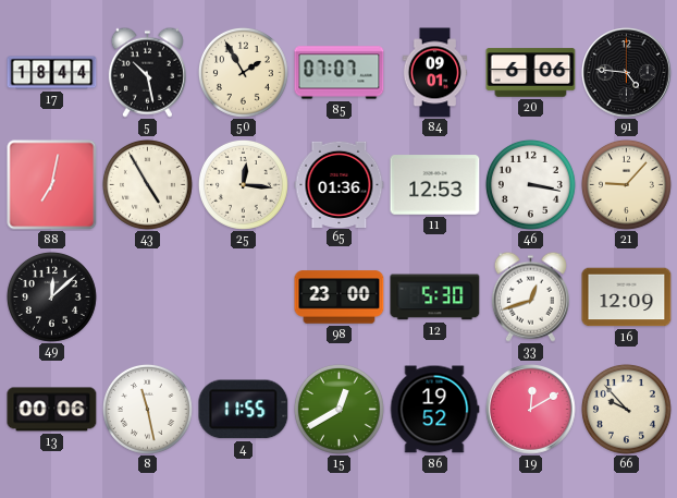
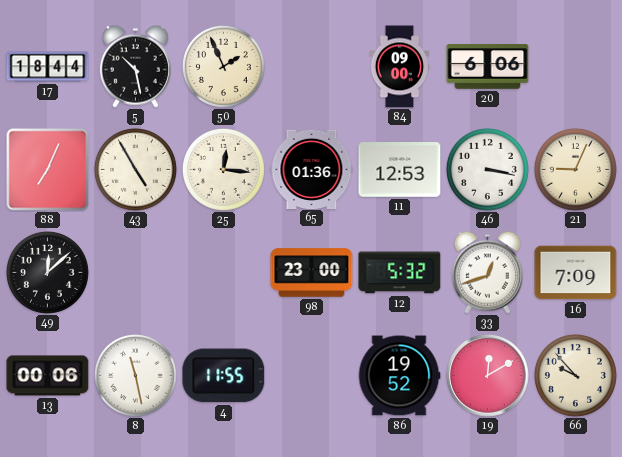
50: 1:55 -> 1:56
85: 07:07 -> none
84: 09:01 -> 09:00
91: 4:46 -> none
88: 7:02 -> 7:04
21: 9:07 -> 9:04
12: 5:30 -> 5:32
16: 12:09 -> 7:09
15: 12:40 -> none
